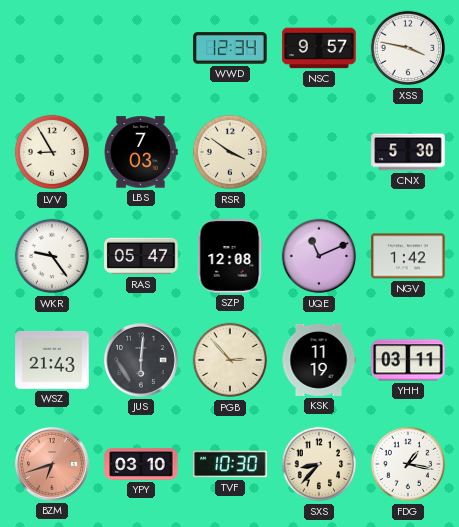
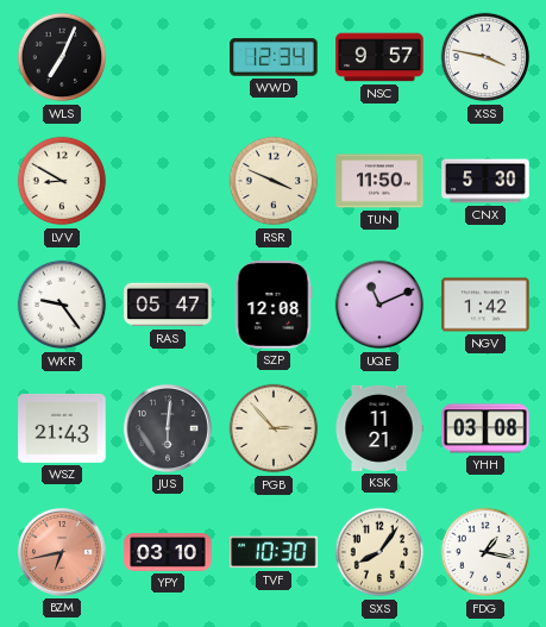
WLS: none -> 7:04
LVV: 8:55 -> 8:50
LBS: 7:03 -> none
RSR: 3:51 -> 3:49
TUN: none -> 11:50
KSK: 11:19 -> 11:21
YHH: 03:11 -> 03:08
BZM: 6:42 -> 6:43
SXS: 8:37 -> 8:06
